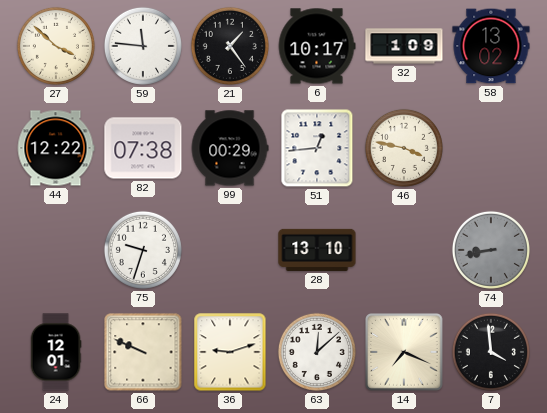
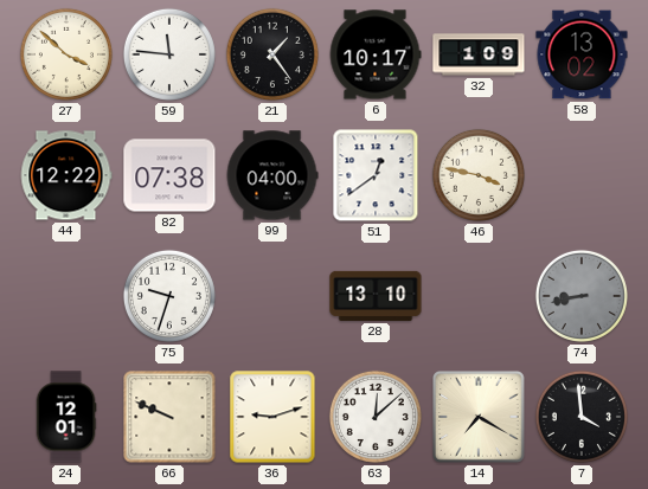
99: 00:29 -> 04:00
51: 12:44 -> 12:39
14: 7:19 -> 7:20
